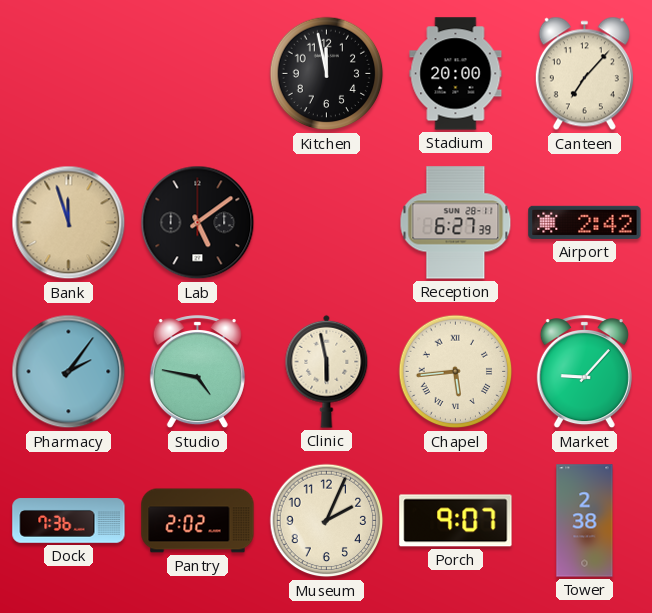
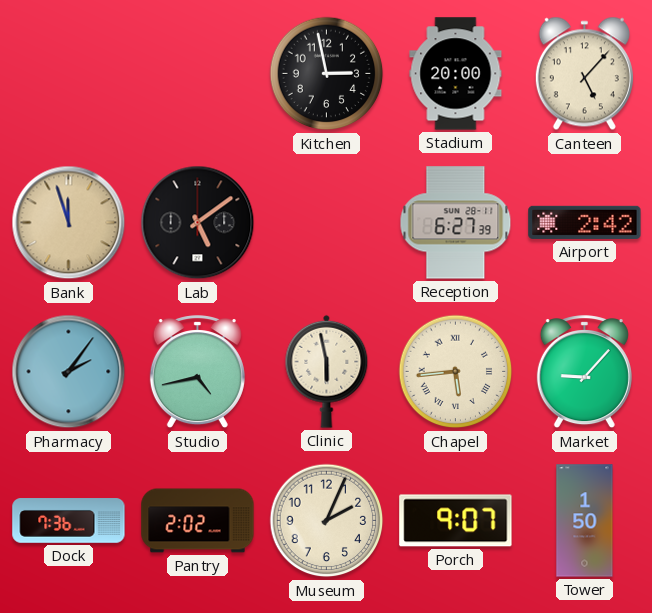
Kitchen: 11:58 -> 2:58
Canteen: 7:07 -> 5:07
Studio: 4:47 -> 4:43
Tower: 2:38 -> 1:50
